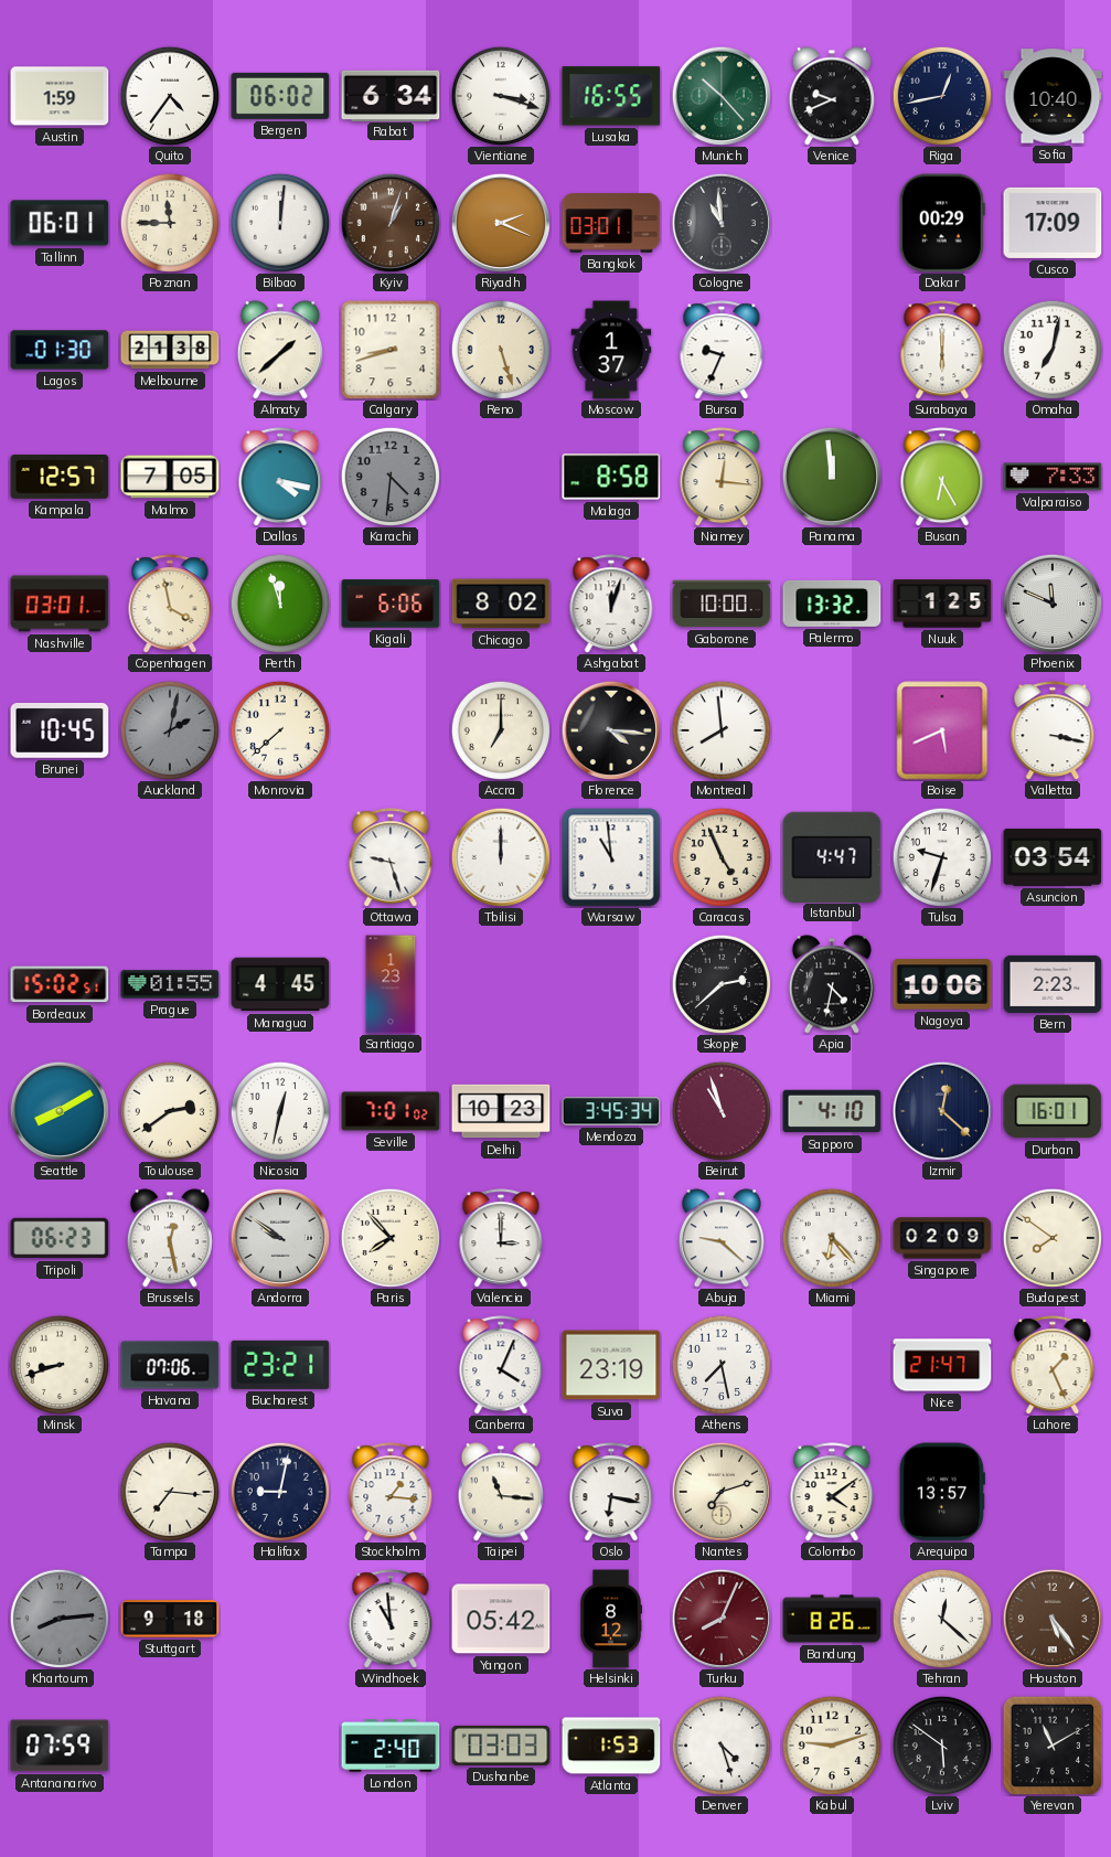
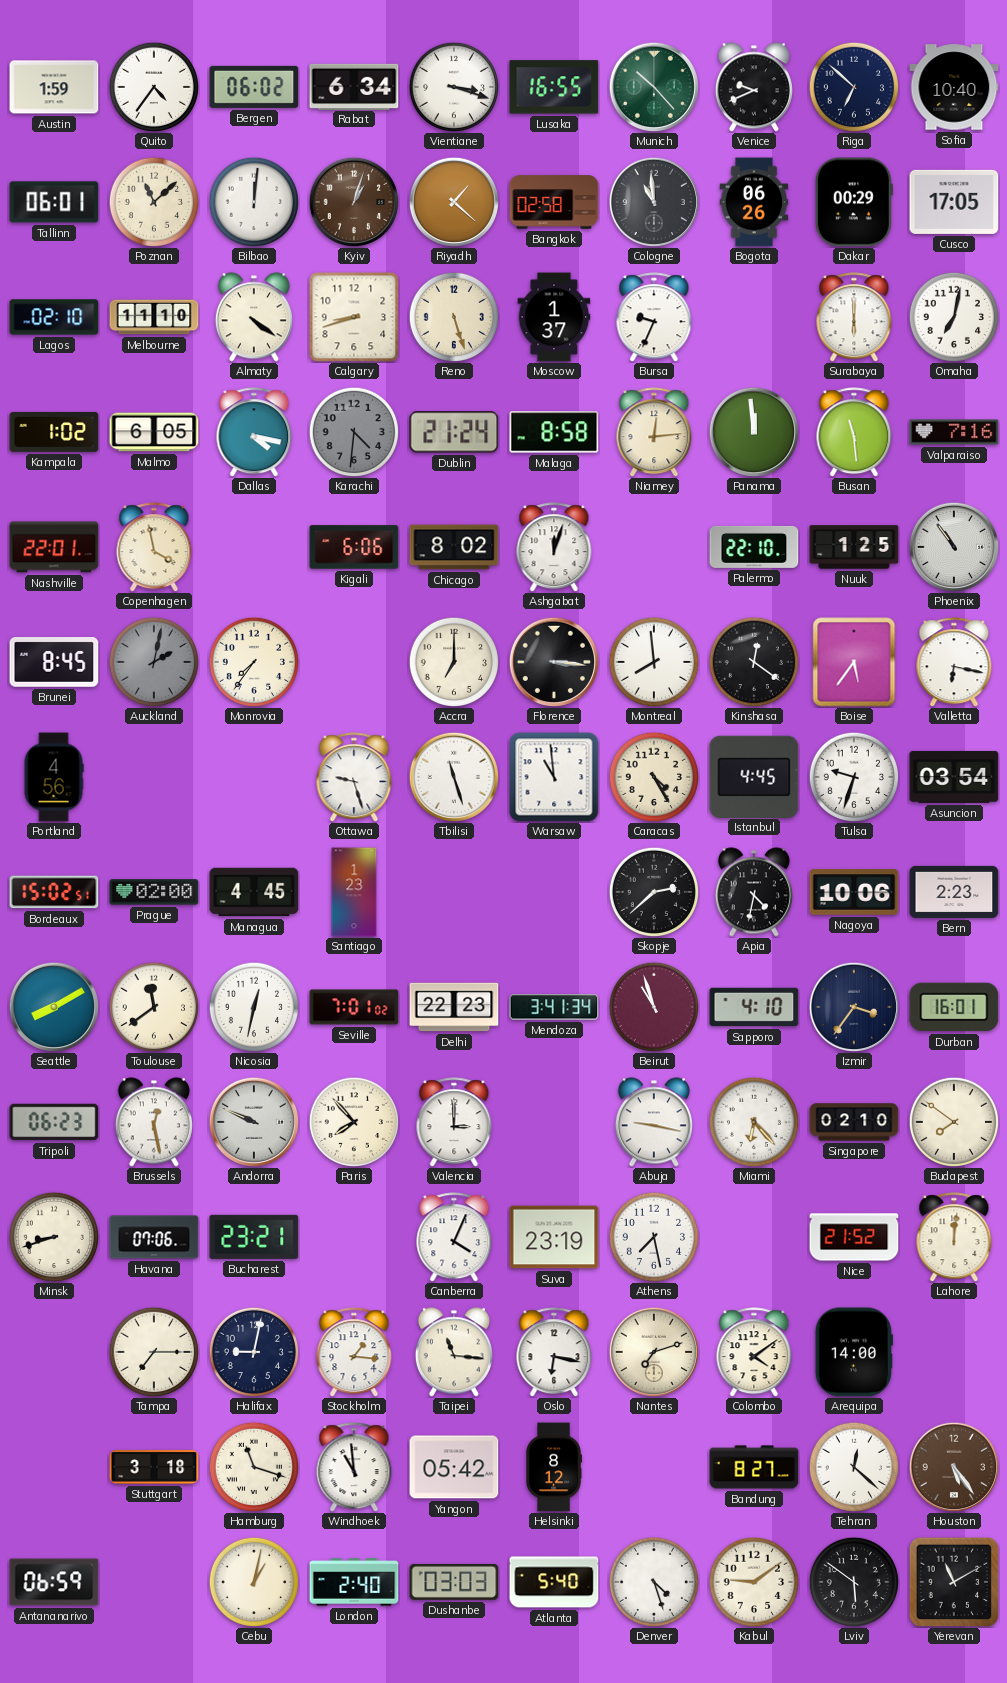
Riga: 12:43 -> 6:52
Poznan: 11:45 -> 11:08
Riyadh: 2:19 -> 1:22
Bangkok: 03:01 -> 02:58
Bogota: none -> 06:26
Cusco: 17:09 -> 17:05
Lagos: 01:30 -> 02:10
Melbourne: 21:38 -> 11:10
Almaty: 1:38 -> 4:21
Kampala: 12:57 -> 1:02
Malmo: 7:05 -> 6:05
Dublin: none -> 21:24
Niamey: 12:16 -> 12:14
Busan: 6:25 -> 11:29
Valparaiso: 7:33 -> 7:16
Nashville: 03:01 -> 22:01
Perth: 11:57 -> none
Gaborone: 10:00 -> none
Palermo: 13:32 -> 22:10
Phoenix: 11:49 -> 10:54
Brunei: 10:45 -> 8:45
Monrovia: 7:38 -> 7:36
Florence: 4:16 -> 3:16
Kinshasa: none -> 12:21
Boise: 5:41 -> 5:36
Valletta: 3:17 -> 6:17
Portland: none -> 4:56
Tbilisi: 12:00 -> 11:27
Caracas: 4:56 -> 4:25
Istanbul: 4:47 -> 4:45
Prague: 01:55 -> 02:00
Toulouse: 2:39 -> 11:39
Delhi: 10:23 -> 22:23
Mendoza: 3:45 -> 3:41
Izmir: 12:22 -> 3:36
Andorra: 9:51 -> 9:49
Abuja: 9:22 -> 9:17
Singapore: 02:09 -> 02:10
Nice: 21:47 -> 21:52
Lahore: 1:26 -> 12:01
Tampa: 7:16 -> 7:15
Arequipa: 13:57 -> 14:00
Khartoum: 8:14 -> none
Stuttgart: 9:18 -> 3:18
Hamburg: none -> 11:18
Turku: 8:04 -> none
Bandung: 8:26 -> 8:27
Antananarivo: 07:59 -> 06:59
Cebu: none -> 1:02
Atlanta: 1:53 -> 5:40
Kabul: 9:12 -> 9:09
